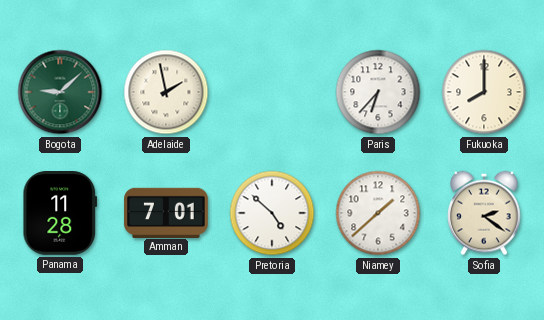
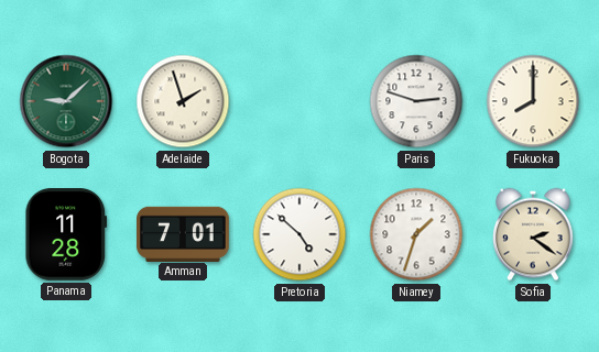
Adelaide: 1:58 -> 1:57
Paris: 6:37 -> 2:48
Niamey: 1:38 -> 1:33
